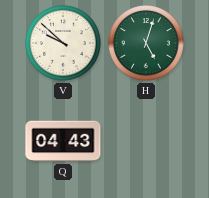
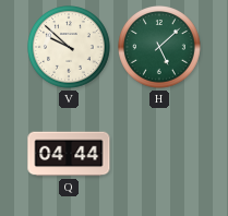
H: 5:03 -> 5:08
Q: 04:43 -> 04:44
